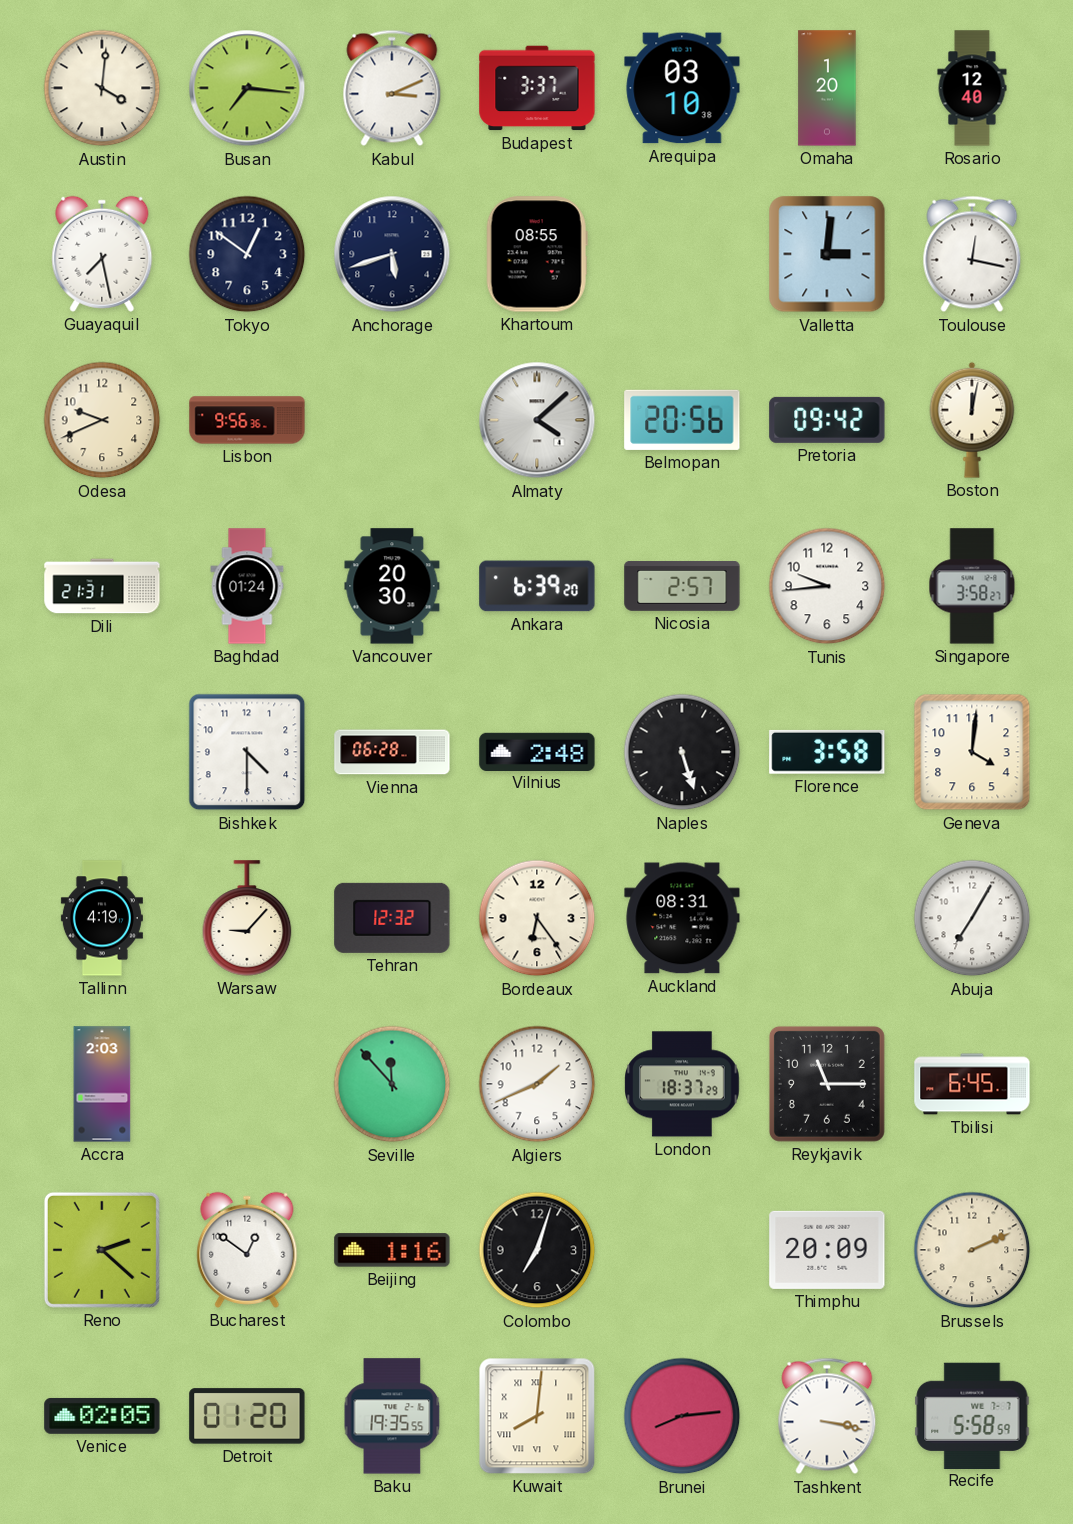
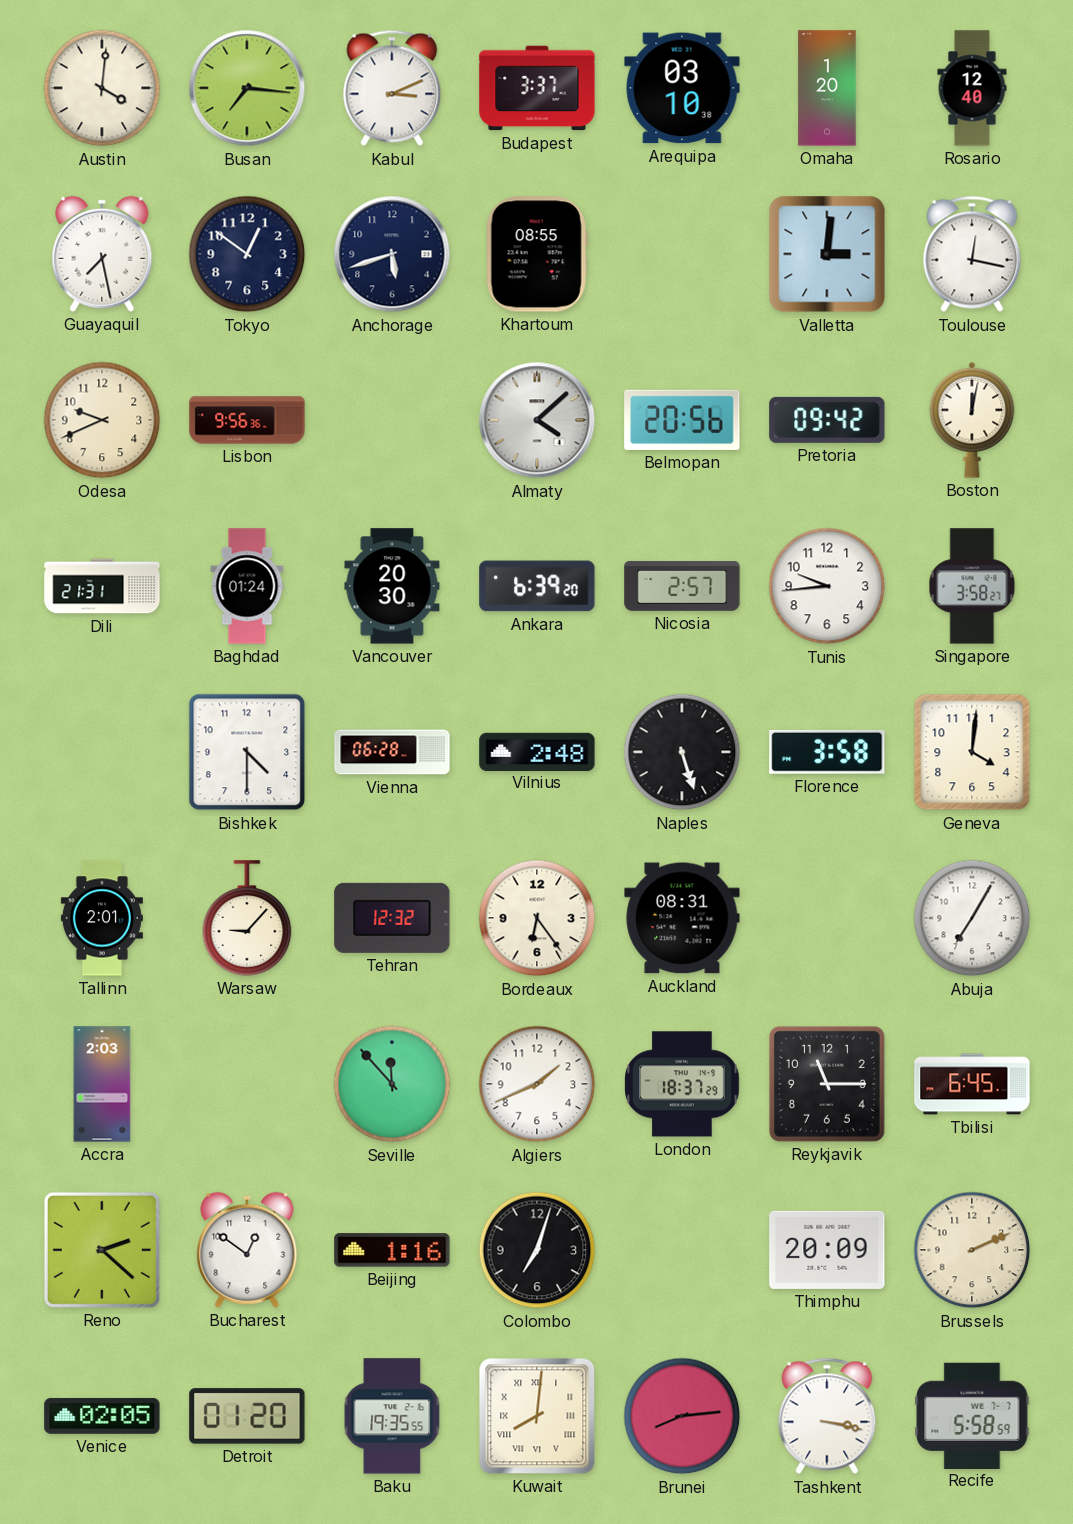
Tallinn: 4:19 -> 2:01
